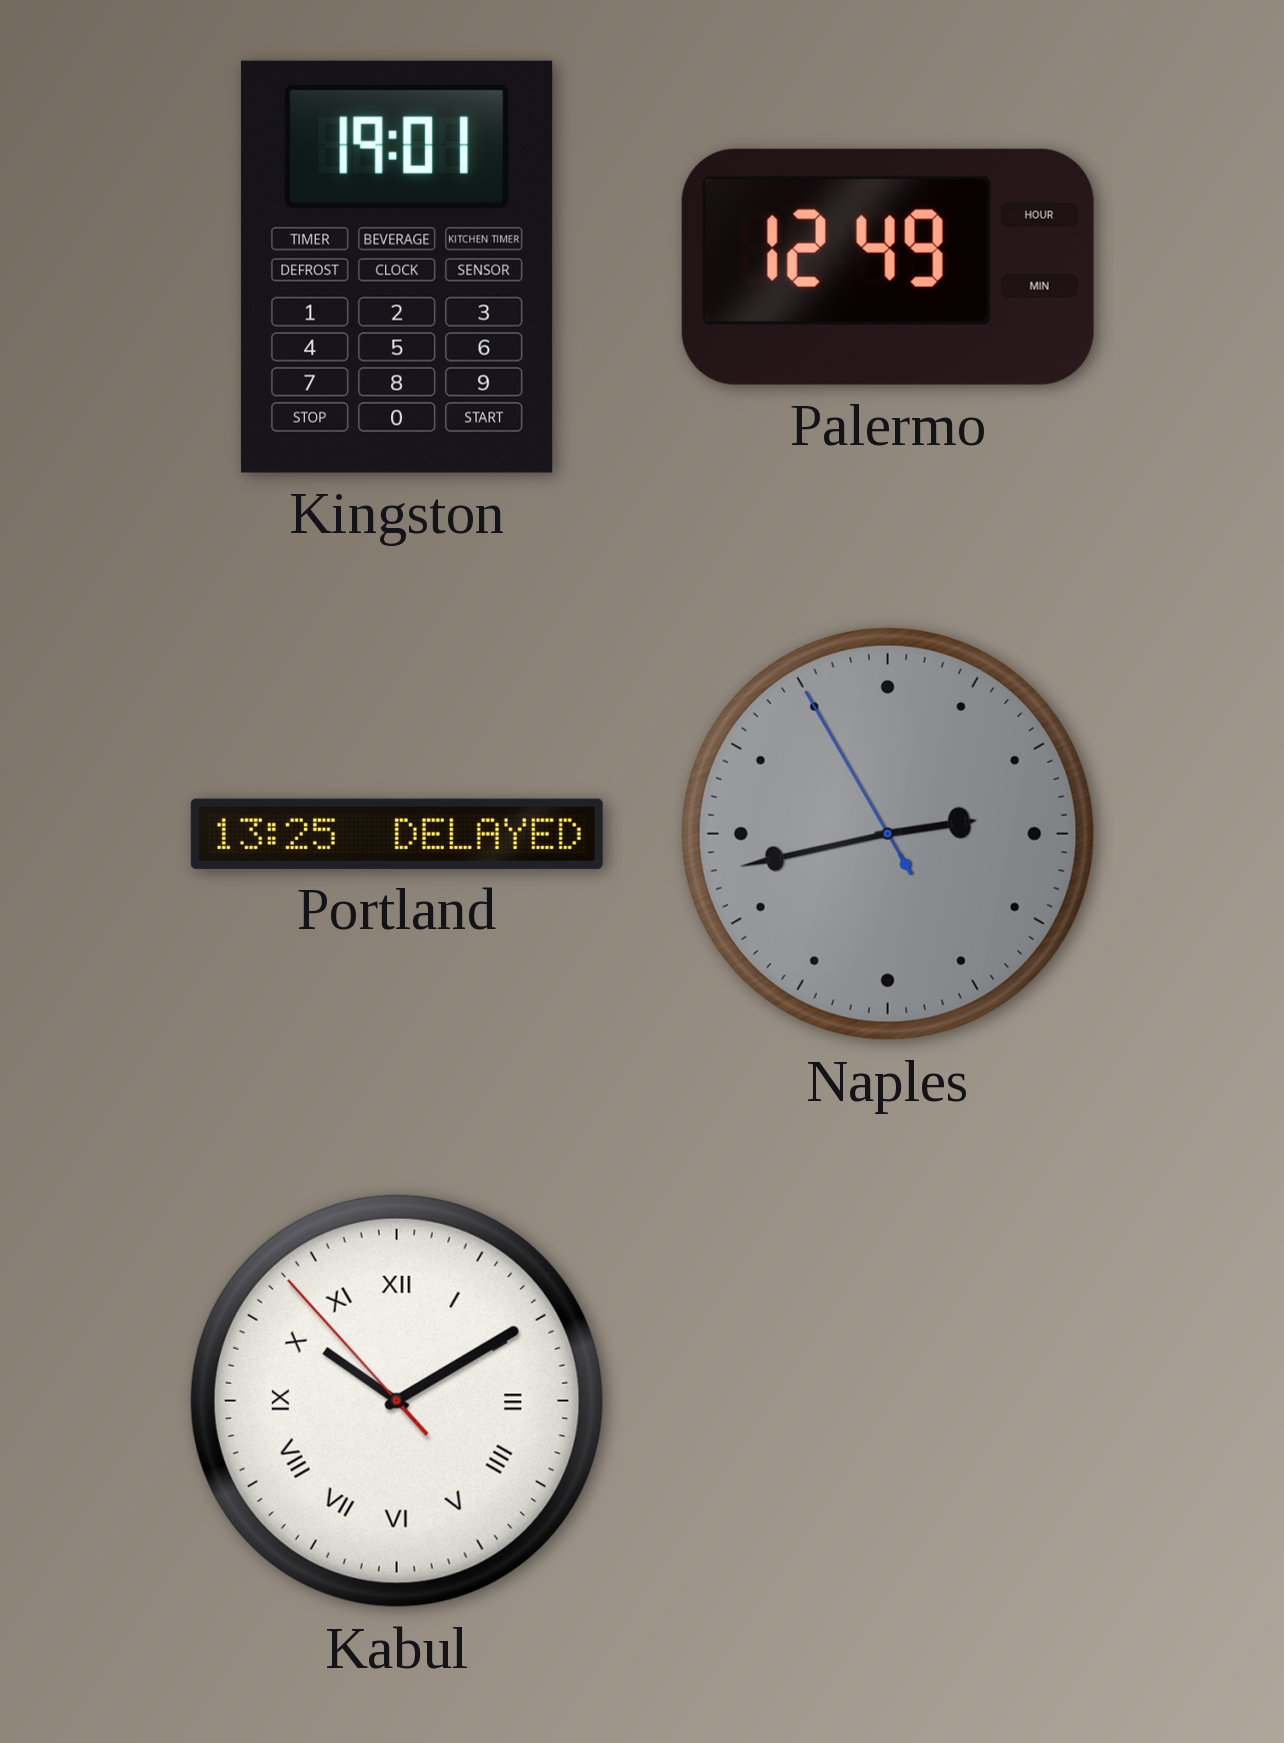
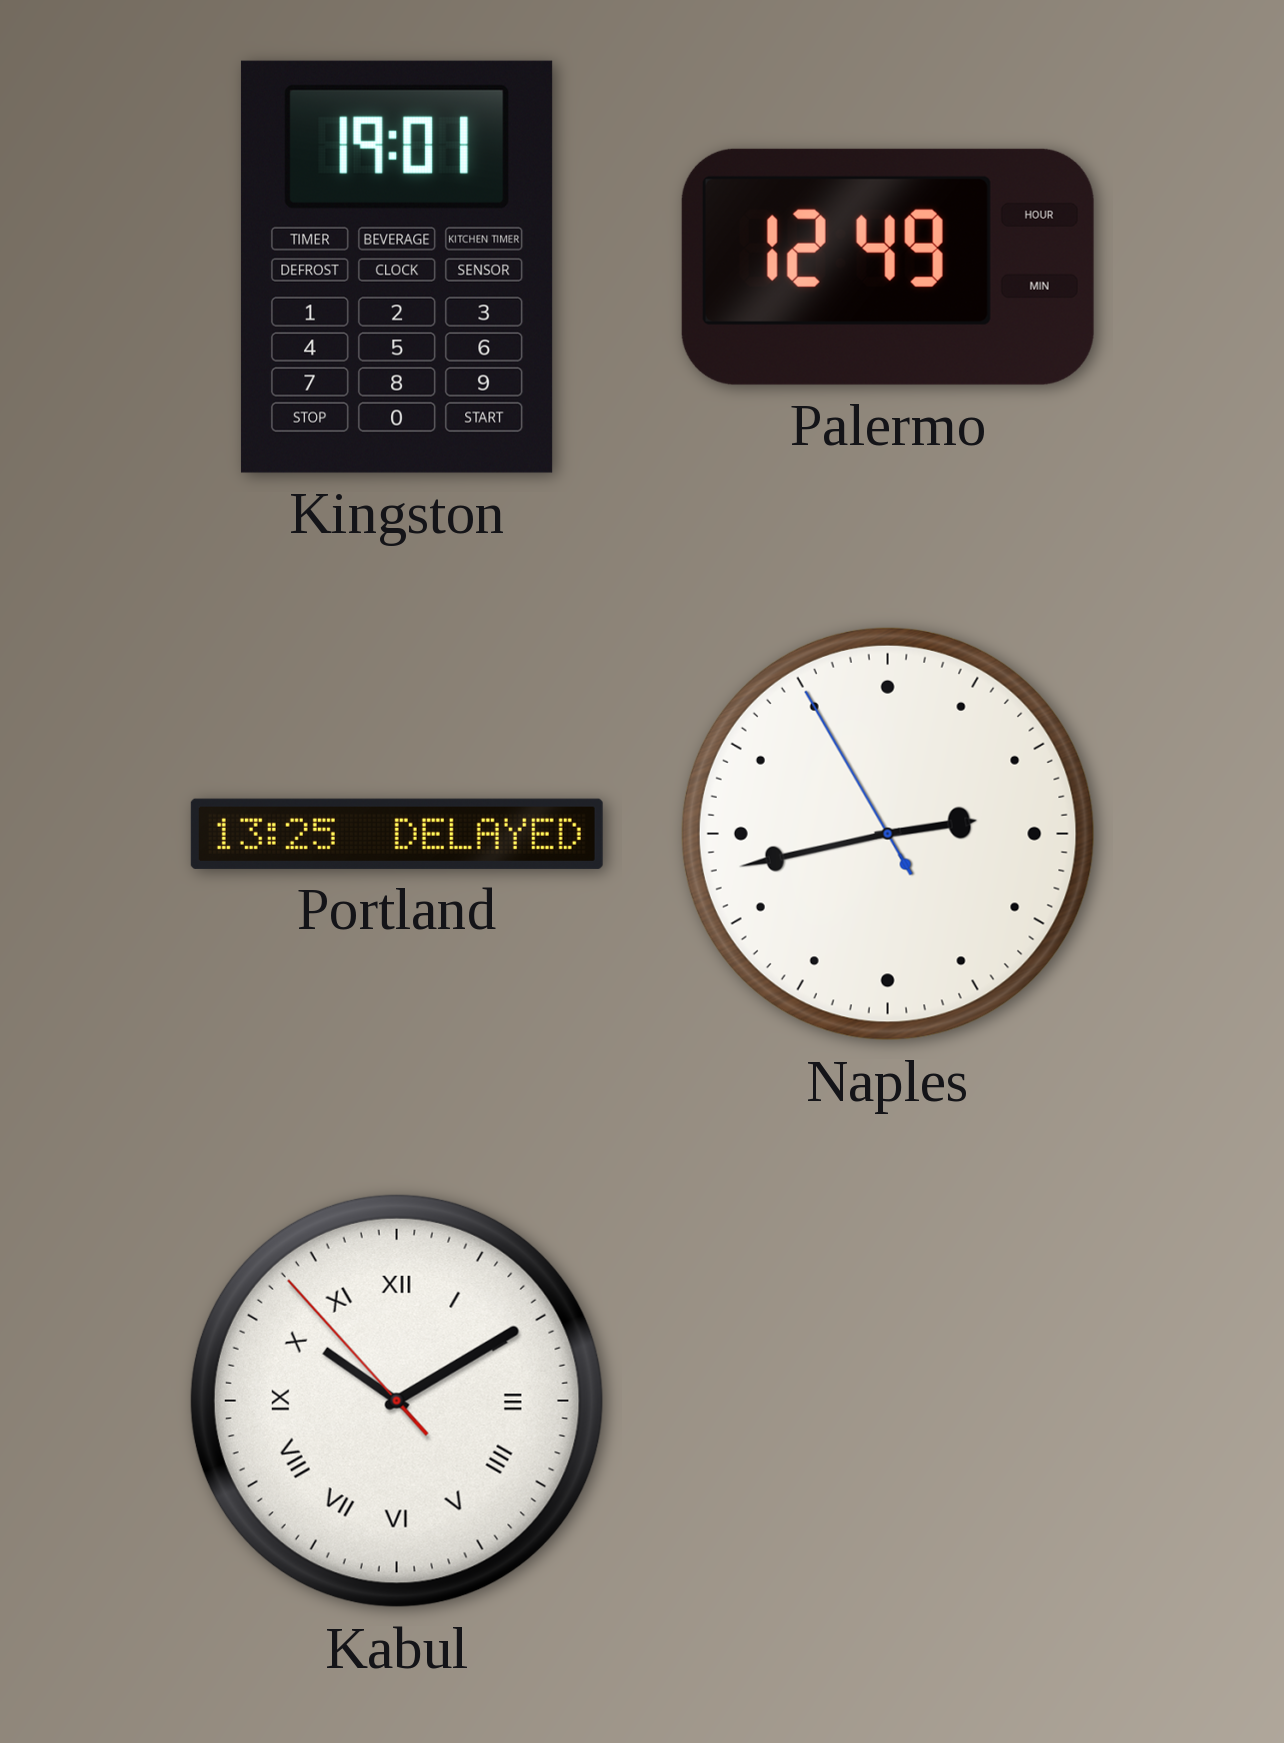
Naples dial: grey -> white
